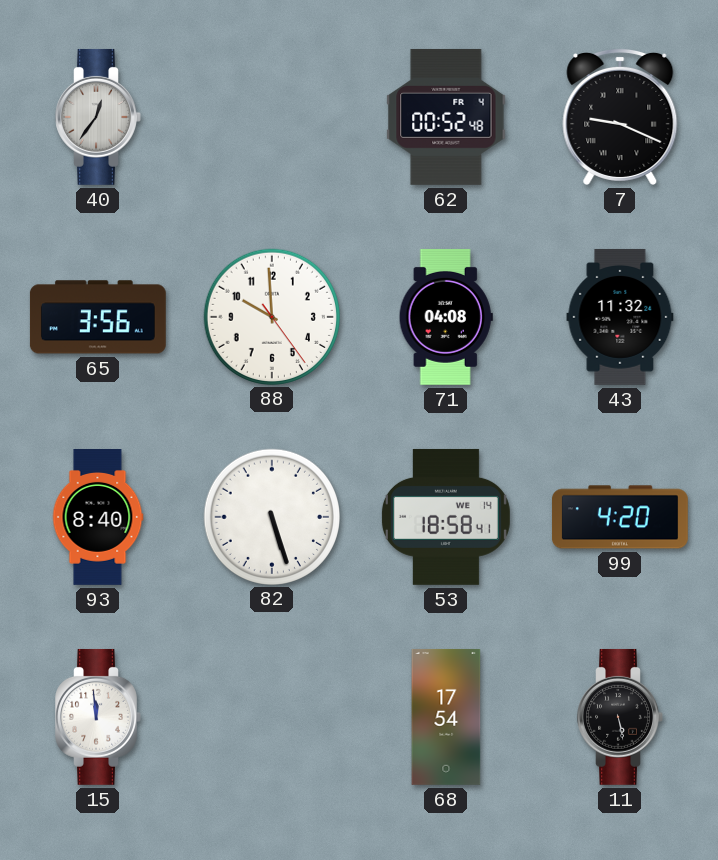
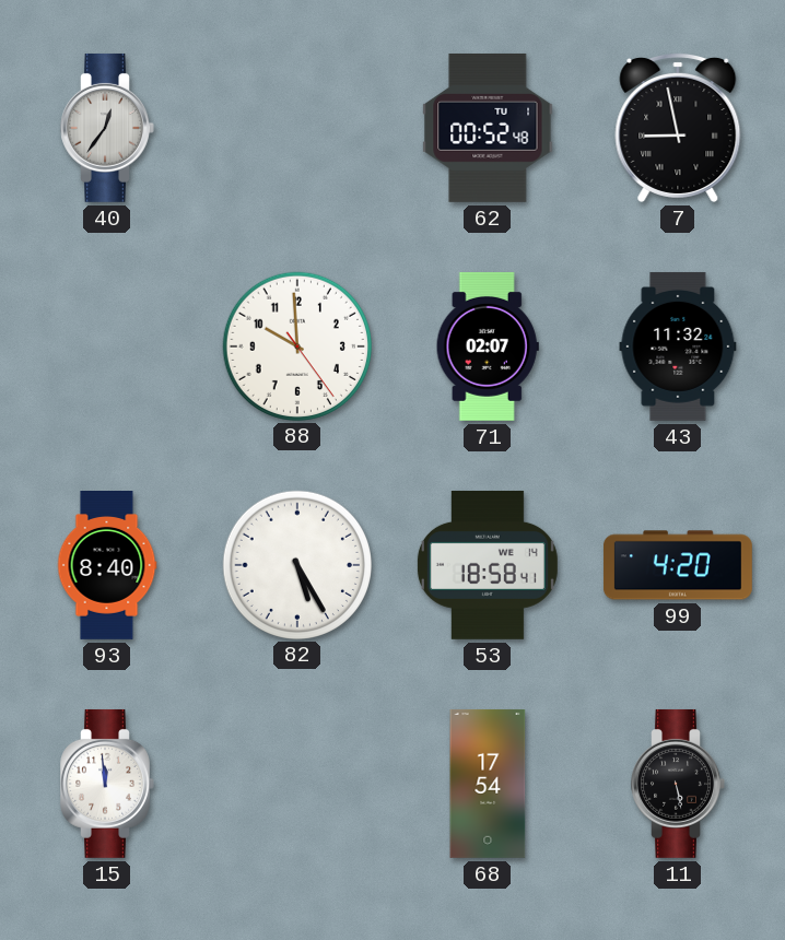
62 date: FR 4 -> TU 1
7: 9:19 -> 8:58
65: 3:56 -> none
71: 04:08 -> 02:07
82: 5:27 -> 5:25
